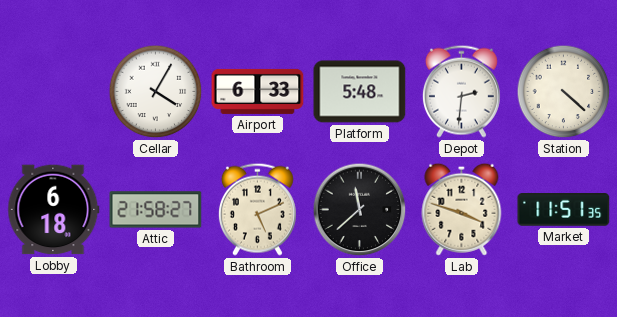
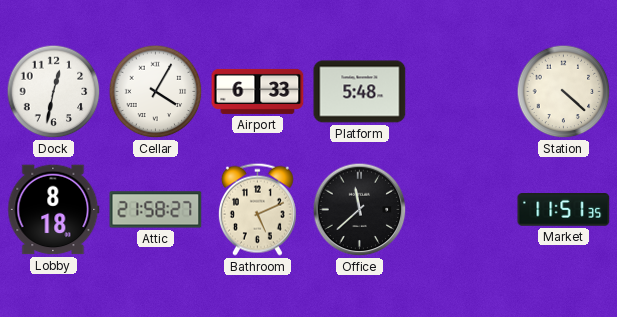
Dock: none -> 12:32
Depot: 2:31 -> none
Lobby: 6:18 -> 8:18
Lab: 3:48 -> none
